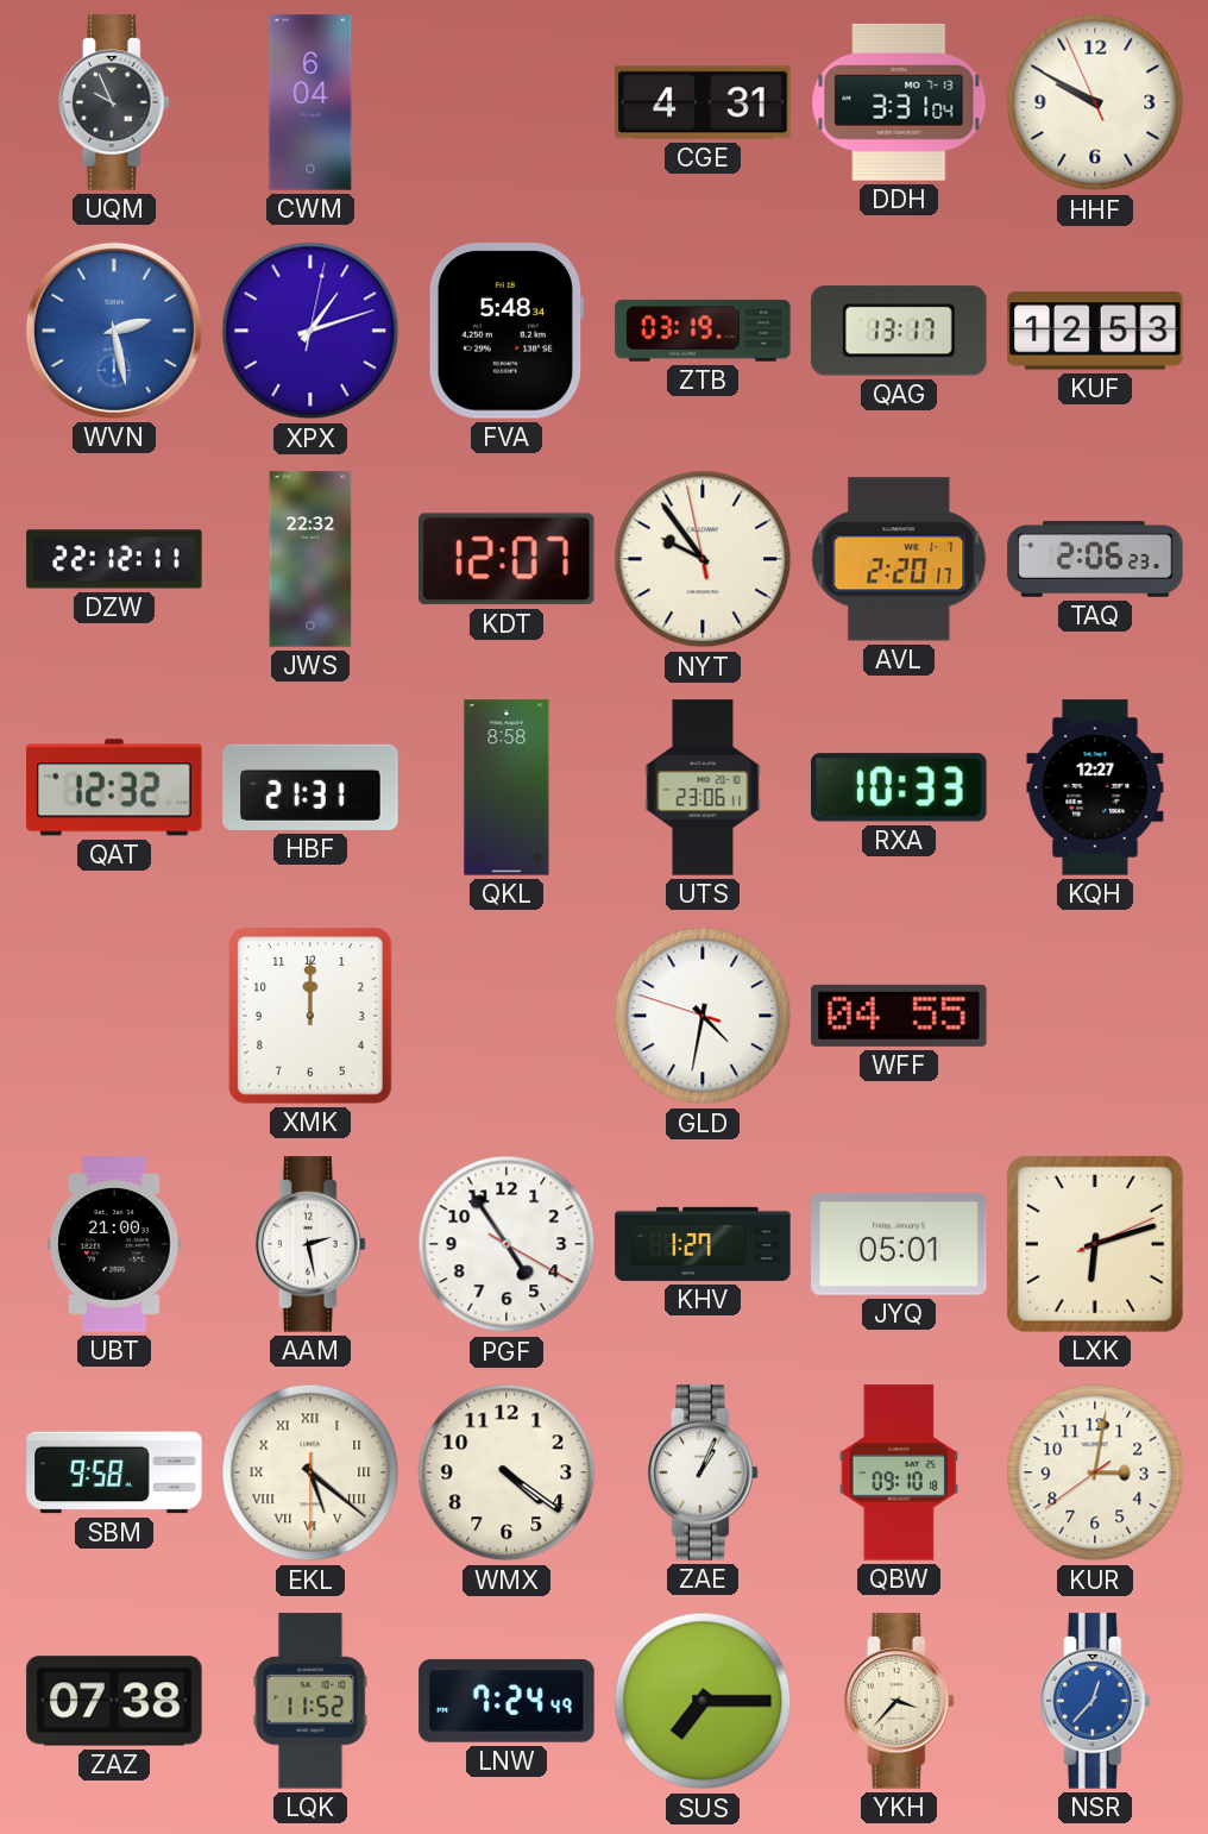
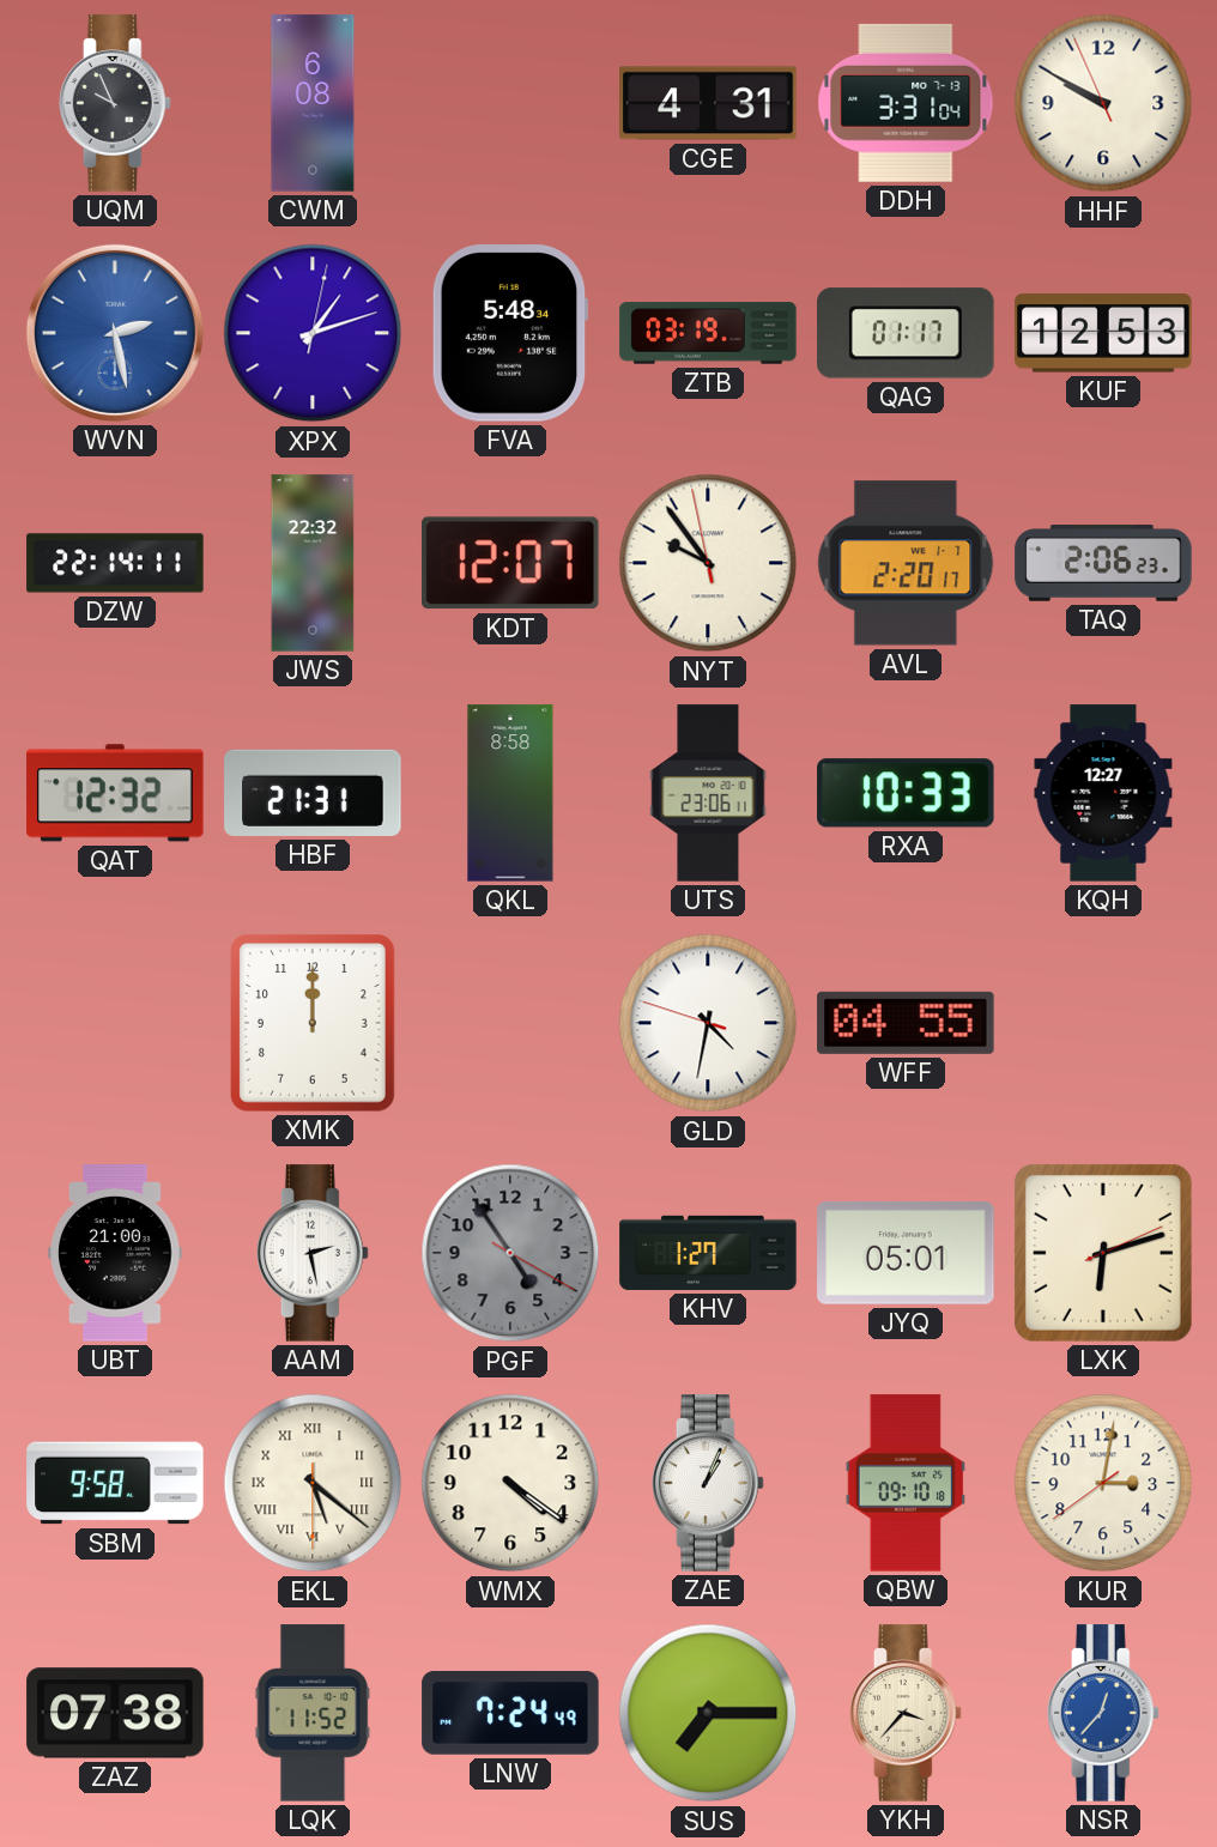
CWM: 6:04 -> 6:08
QAG: 13:17 -> 01:17
DZW: 22:12 -> 22:14
PGF dial: white -> grey
